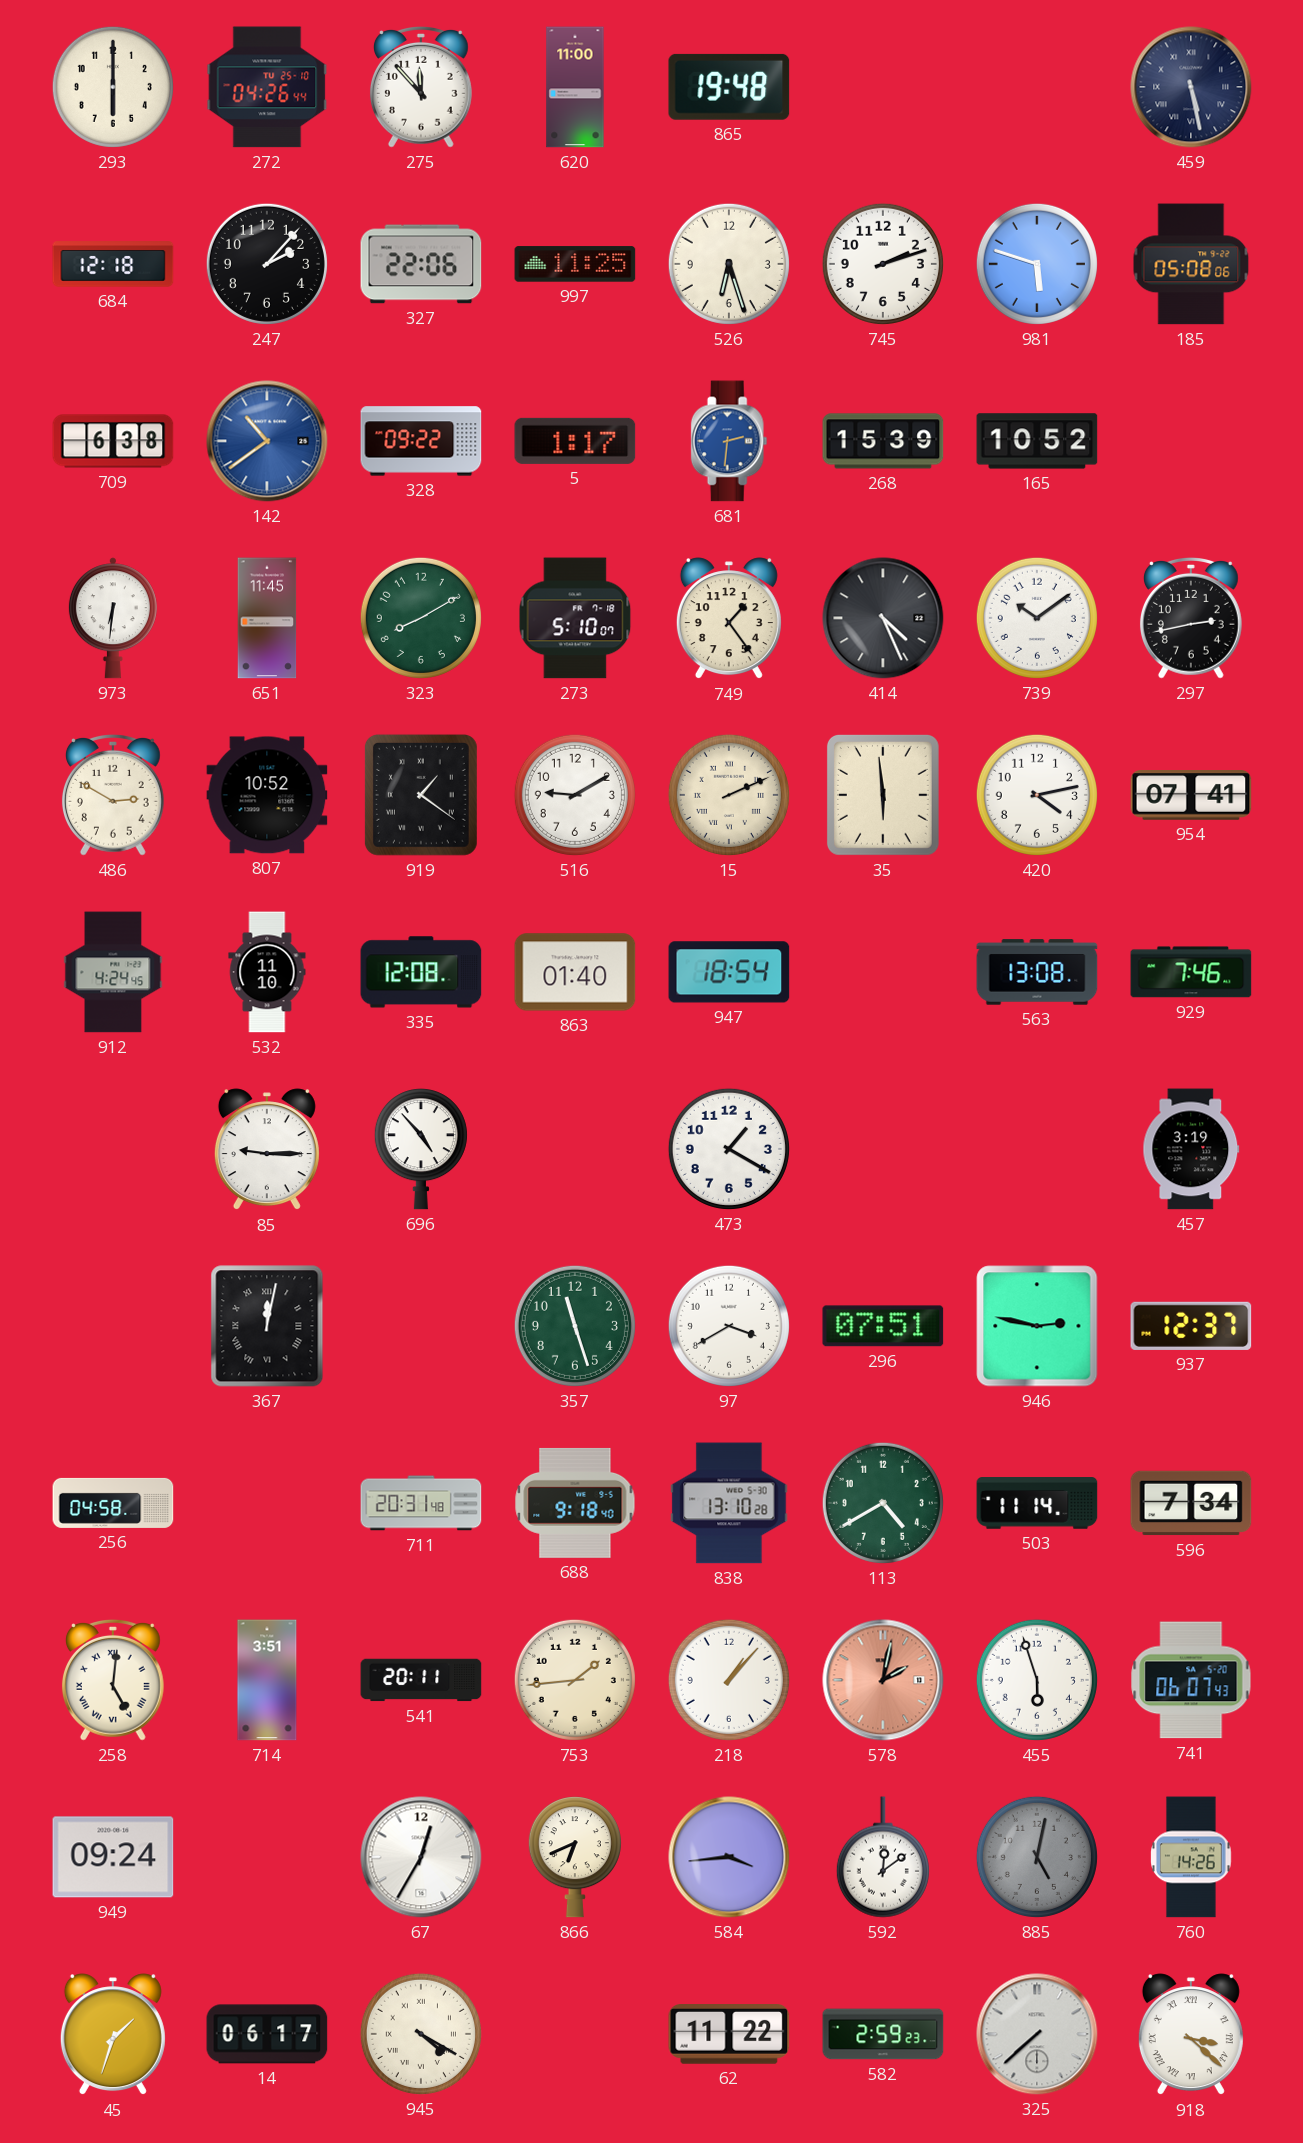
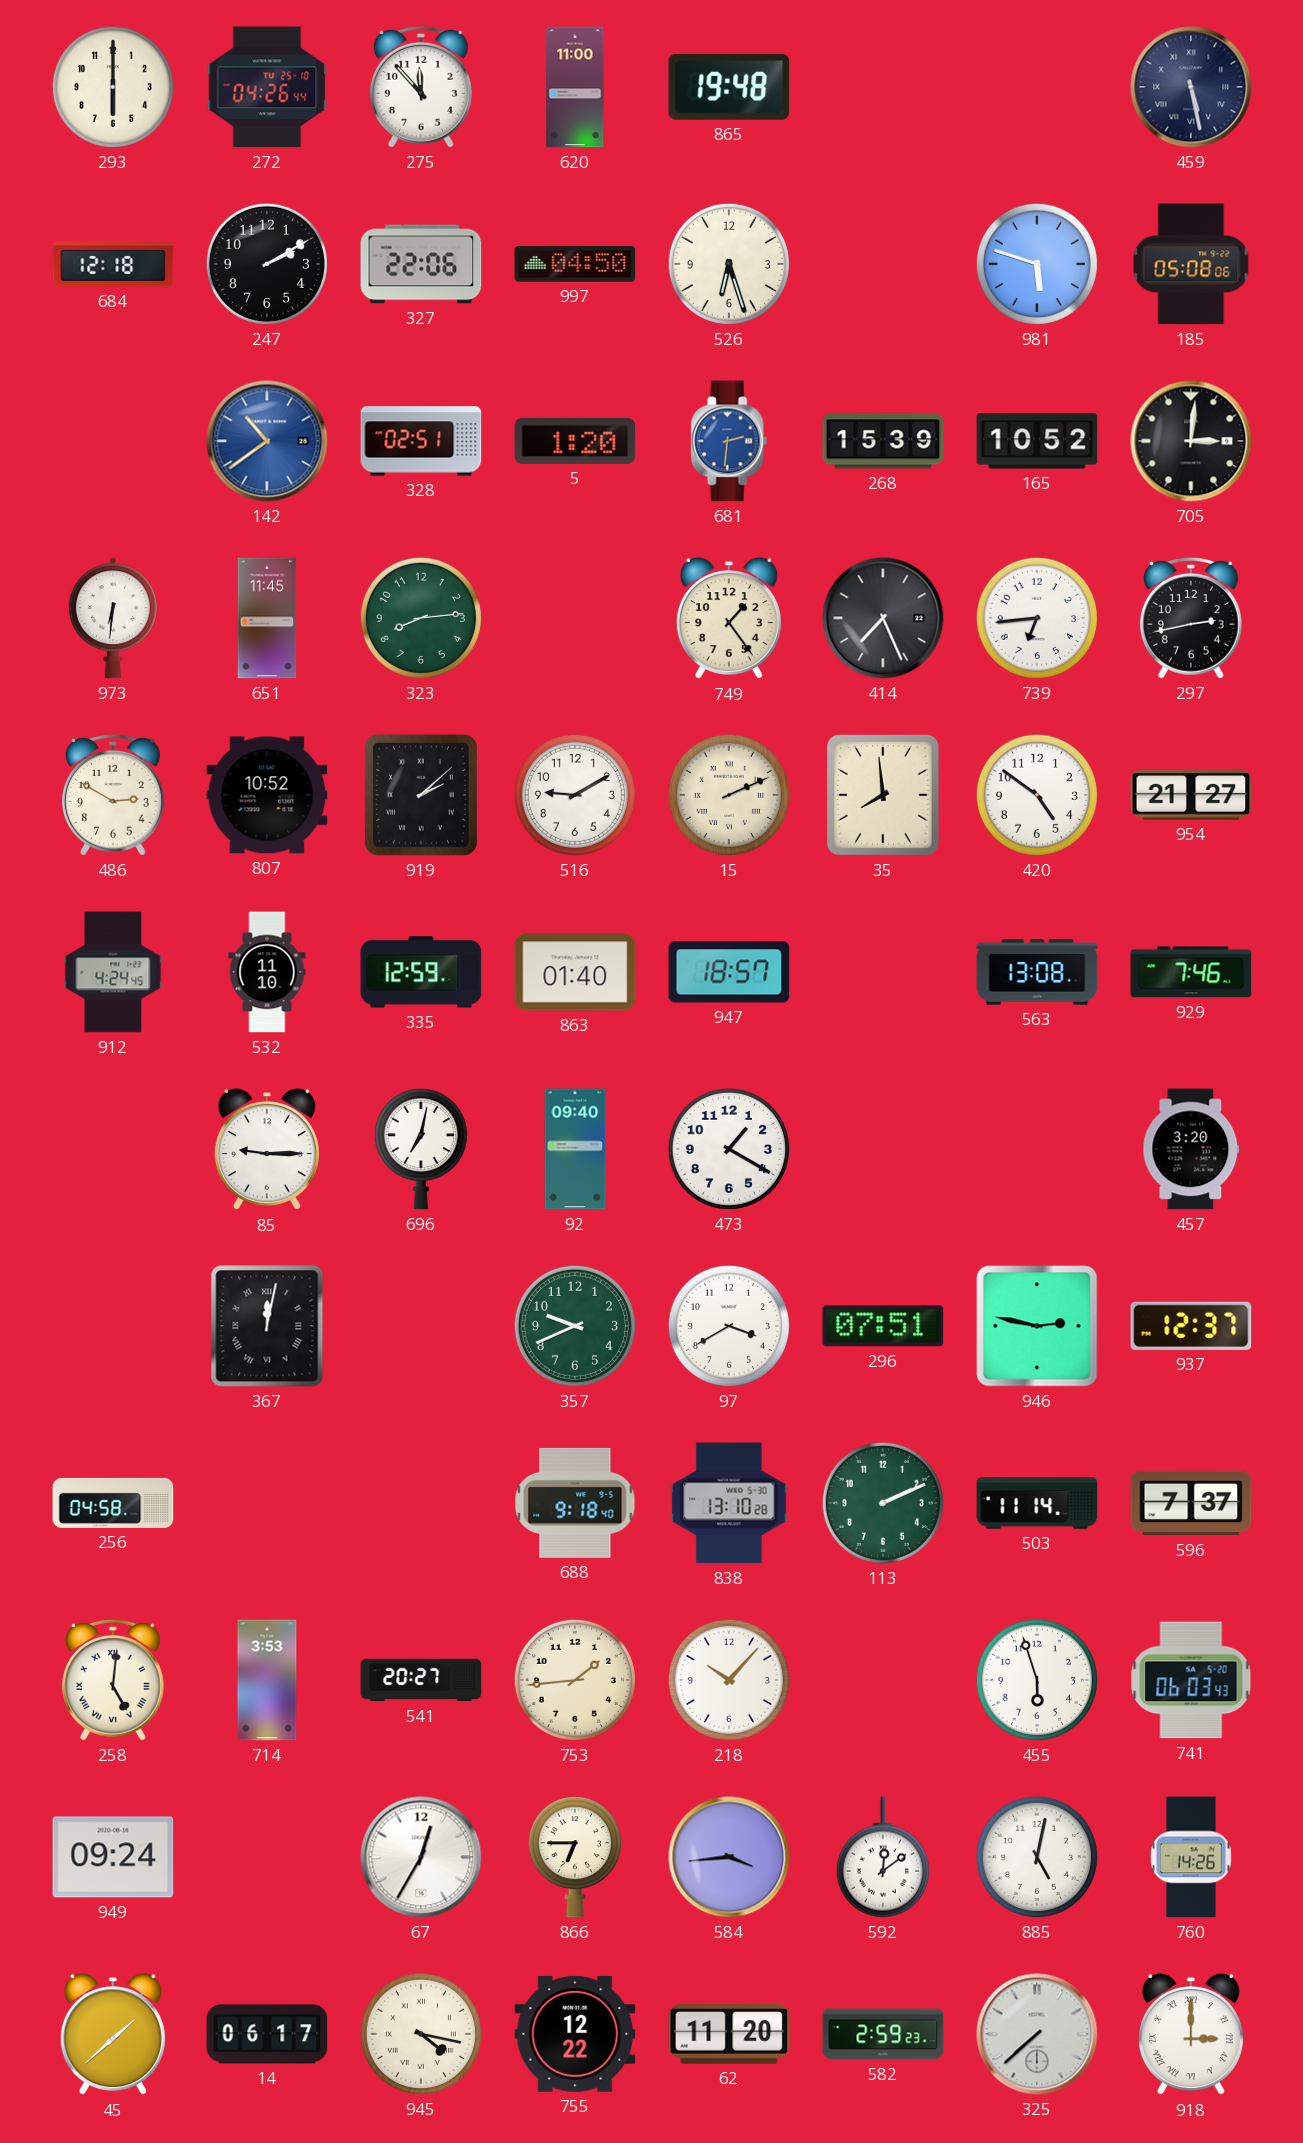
247: 2:07 -> 2:10
997: 11:25 -> 04:50
745: 2:12 -> none
709: 6:38 -> none
328: 09:22 -> 02:51
5: 1:17 -> 1:20
705: none -> 3:01
323: 8:10 -> 8:14
273: 5:10 -> none
414: 4:26 -> 7:26
739: 10:09 -> 6:44
919: 1:21 -> 2:08
35: 5:59 -> 7:59
420: 4:13 -> 4:51
954: 07:41 -> 21:27
335: 12:08 -> 12:59
947: 18:54 -> 18:57
696: 4:53 -> 7:02
92: none -> 09:40
457: 3:19 -> 3:20
357: 11:27 -> 9:41
711: 20:31 -> none
113: 4:40 -> 2:11
596: 7:34 -> 7:37
714: 3:51 -> 3:53
541: 20:11 -> 20:27
218: 1:07 -> 10:07
578: 2:02 -> none
741: 06:07 -> 06:03
866: 6:41 -> 6:45
885 dial: grey -> white
45: 1:33 -> 1:38
945: 4:20 -> 4:17
755: none -> 12:22
62: 11:22 -> 11:20
918: 3:22 -> 3:00
